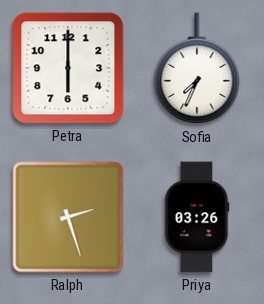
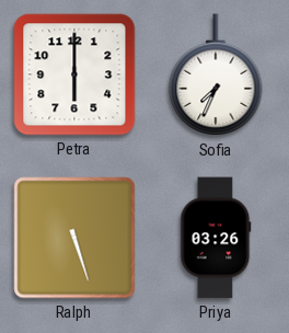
Ralph: 2:27 -> 5:27
